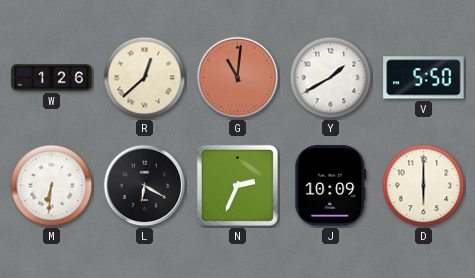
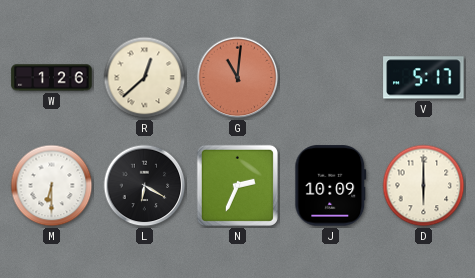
Y: 1:40 -> none
V: 5:50 -> 5:17
M: 6:31 -> 6:30
